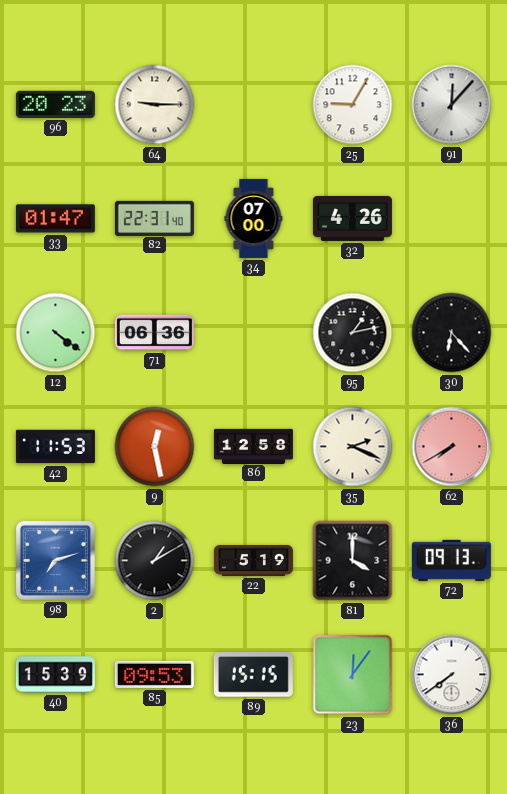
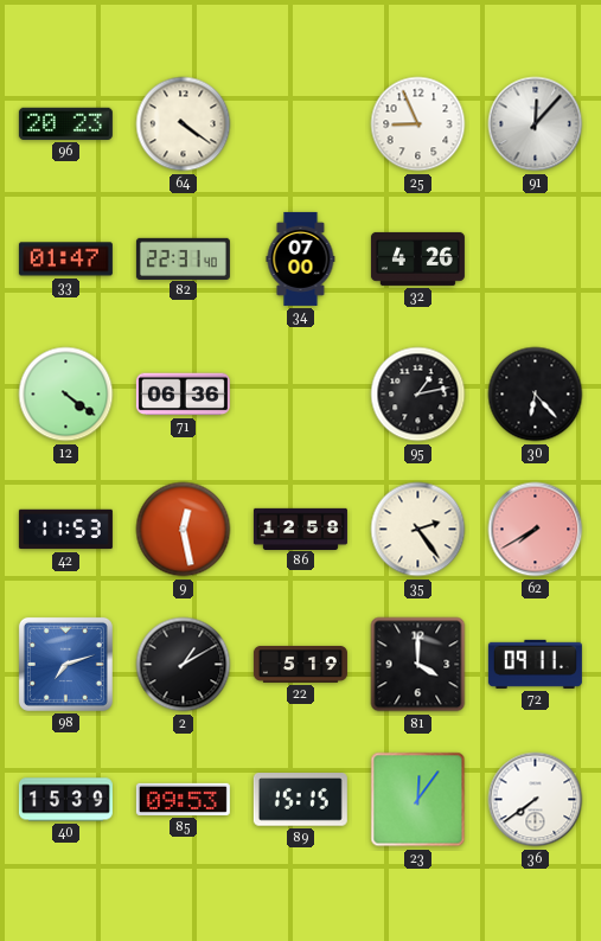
64: 9:15 -> 4:21
25: 9:05 -> 8:56
35: 2:19 -> 2:24
72: 09:13 -> 09:11
